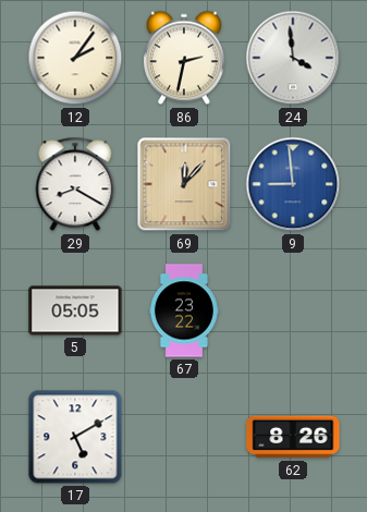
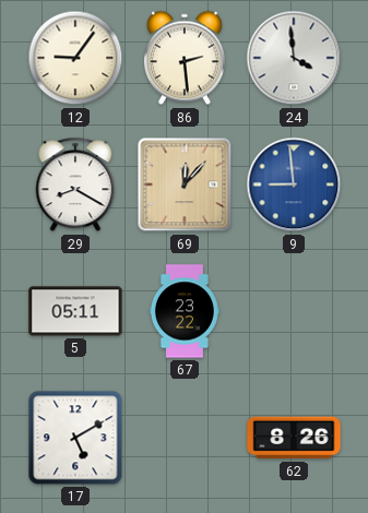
12: 2:06 -> 9:06
86: 2:32 -> 2:29
5: 05:05 -> 05:11
